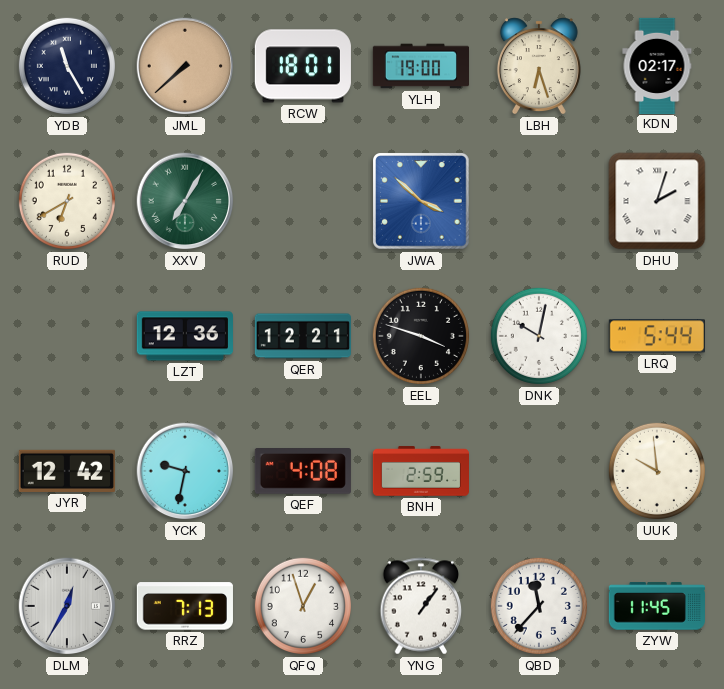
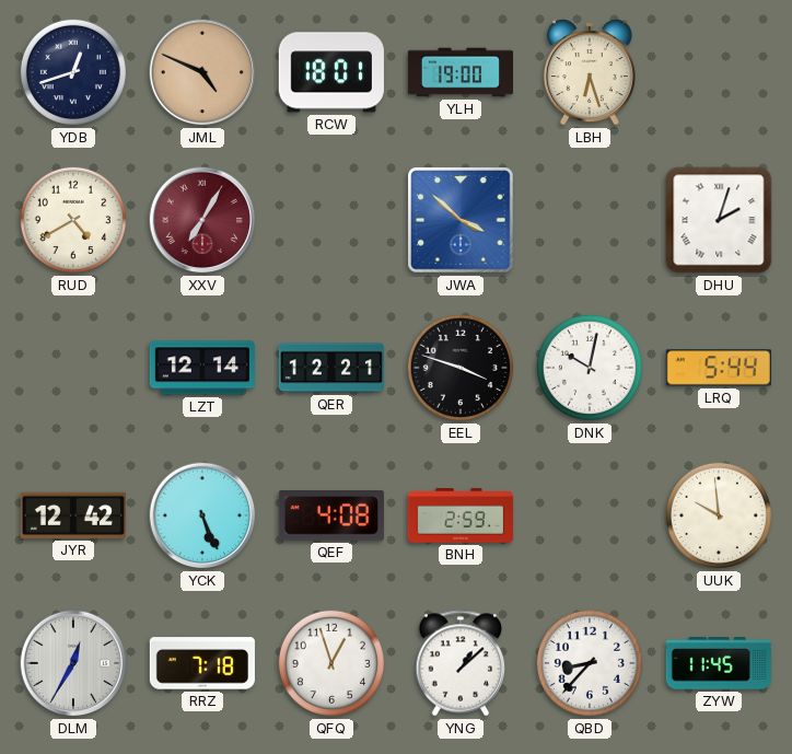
YDB: 11:25 -> 12:42
JML: 7:38 -> 4:49
KDN: 02:17 -> none
RUD: 6:40 -> 4:40
XXV dial: green -> burgundy
LZT: 12:36 -> 12:14
YCK: 9:32 -> 5:26
RRZ: 7:13 -> 7:18
YNG: 1:06 -> 1:08
QBD: 11:37 -> 8:37
